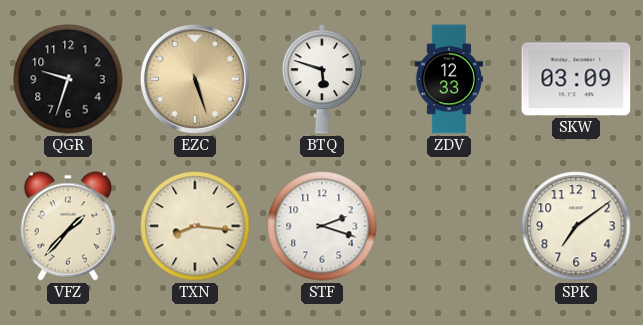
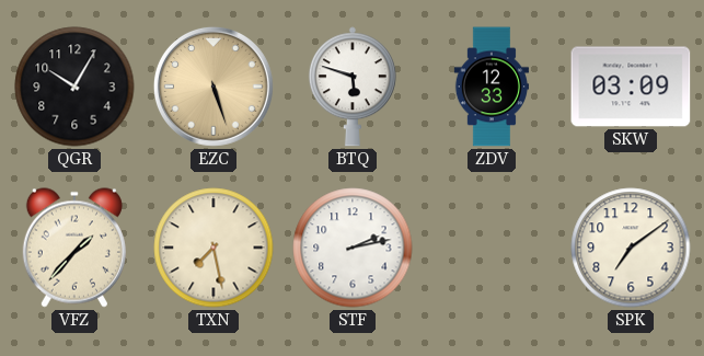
QGR: 9:33 -> 10:05
TXN: 8:16 -> 7:28
STF: 2:18 -> 2:13
